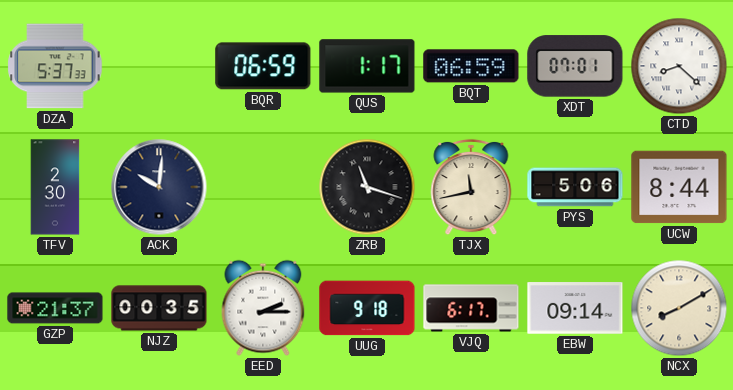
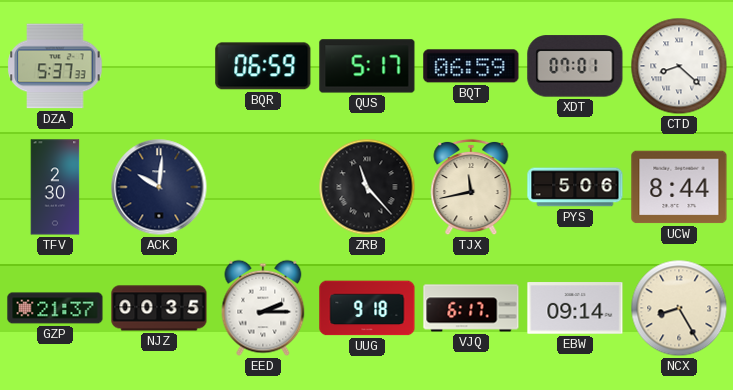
QUS: 1:17 -> 5:17
ZRB: 11:18 -> 11:23
NCX: 8:10 -> 8:25
